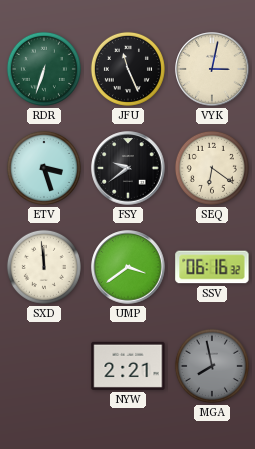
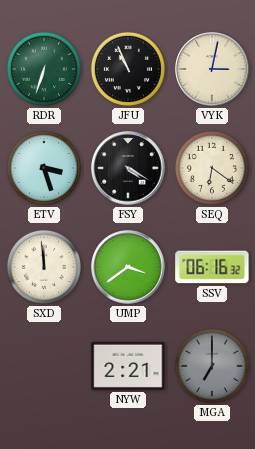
JFU: 11:26 -> 10:56
FSY: 9:39 -> 4:20
MGA: 7:58 -> 7:00
